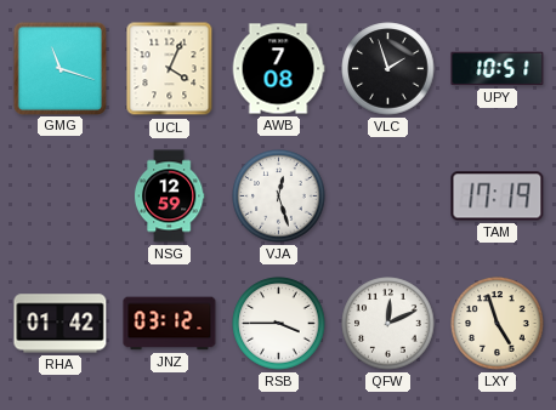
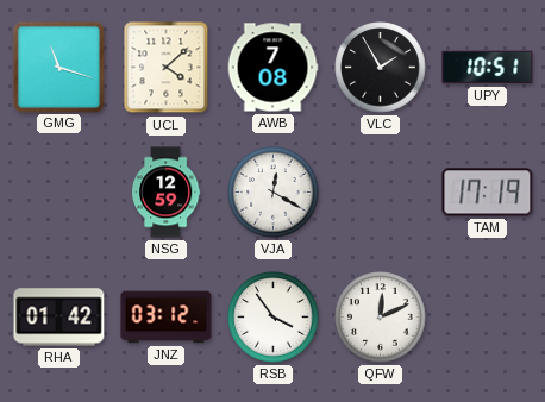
UCL: 4:04 -> 4:08
VLC: 1:57 -> 1:55
VJA: 12:27 -> 12:20
RSB: 3:45 -> 3:54
LXY: 4:57 -> none
